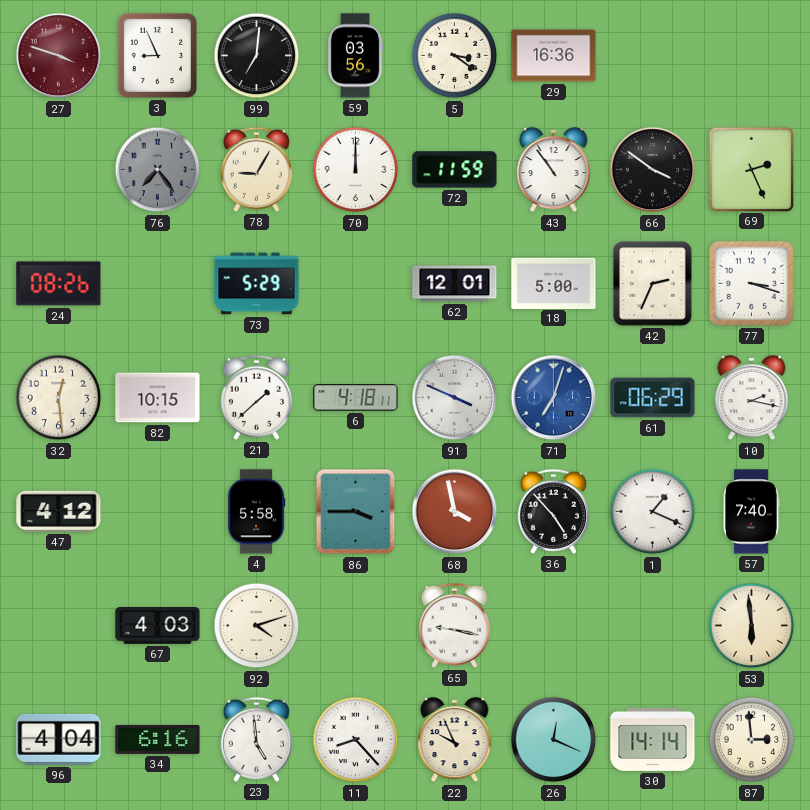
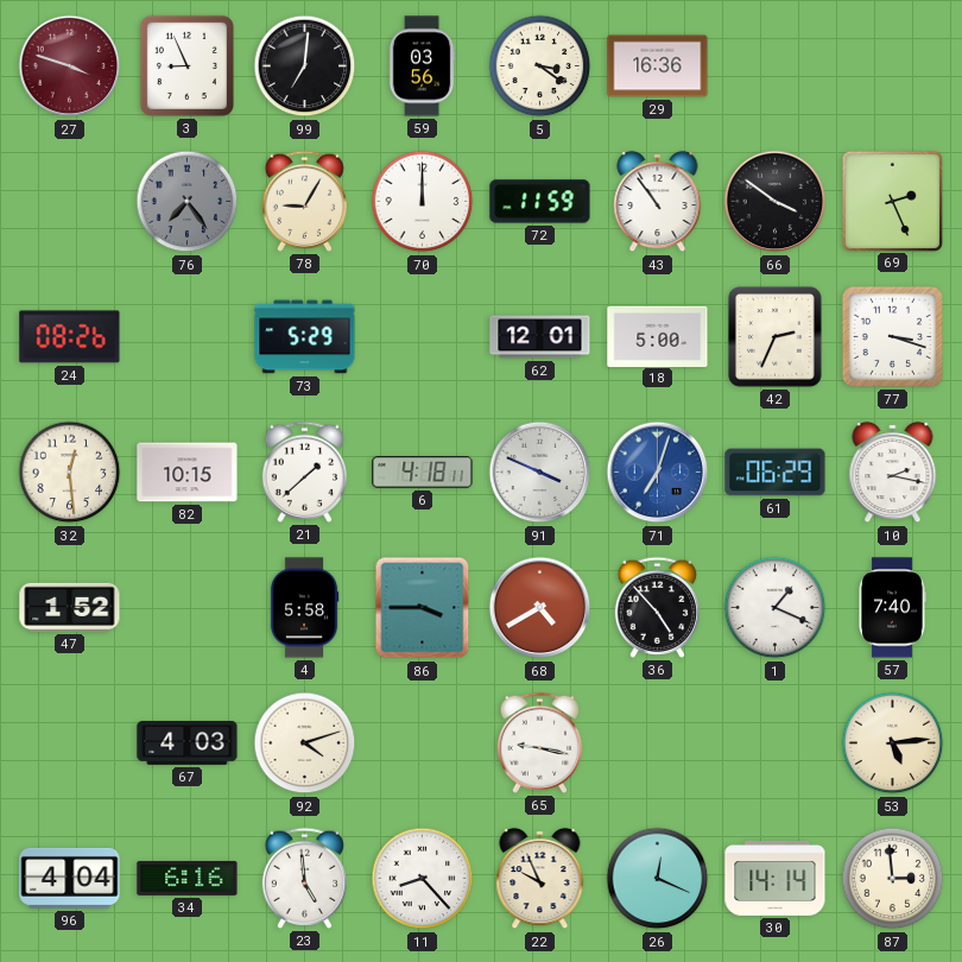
47: 4:12 -> 1:52
68: 3:58 -> 4:40
53: 5:59 -> 5:14
